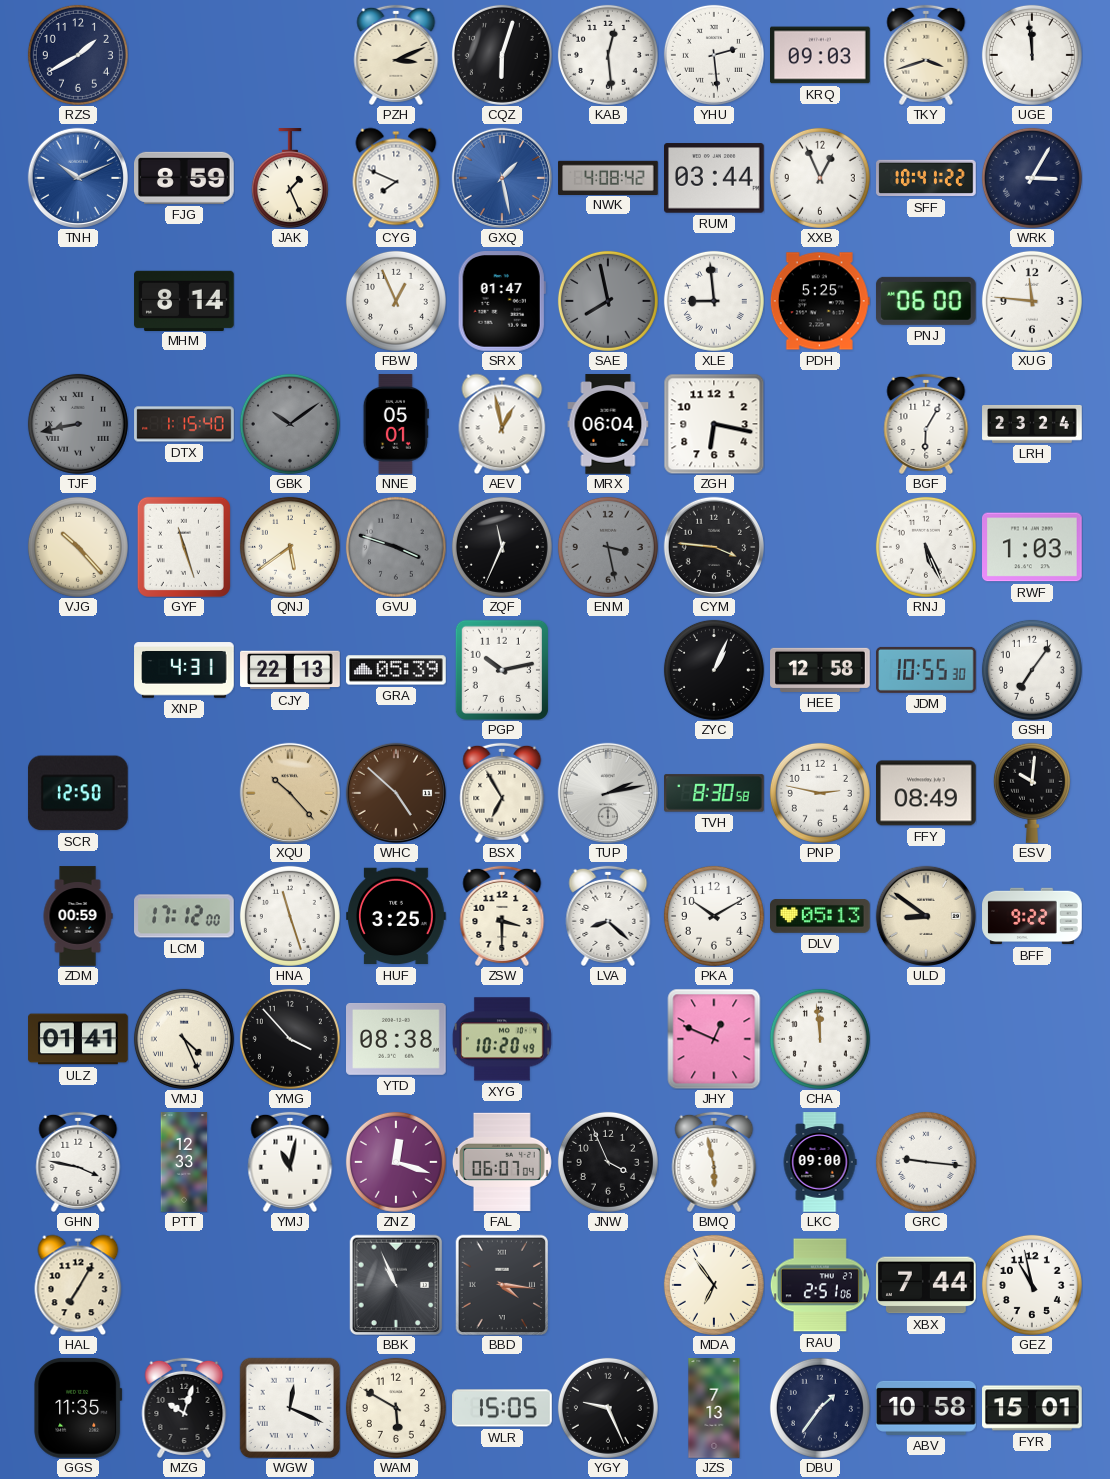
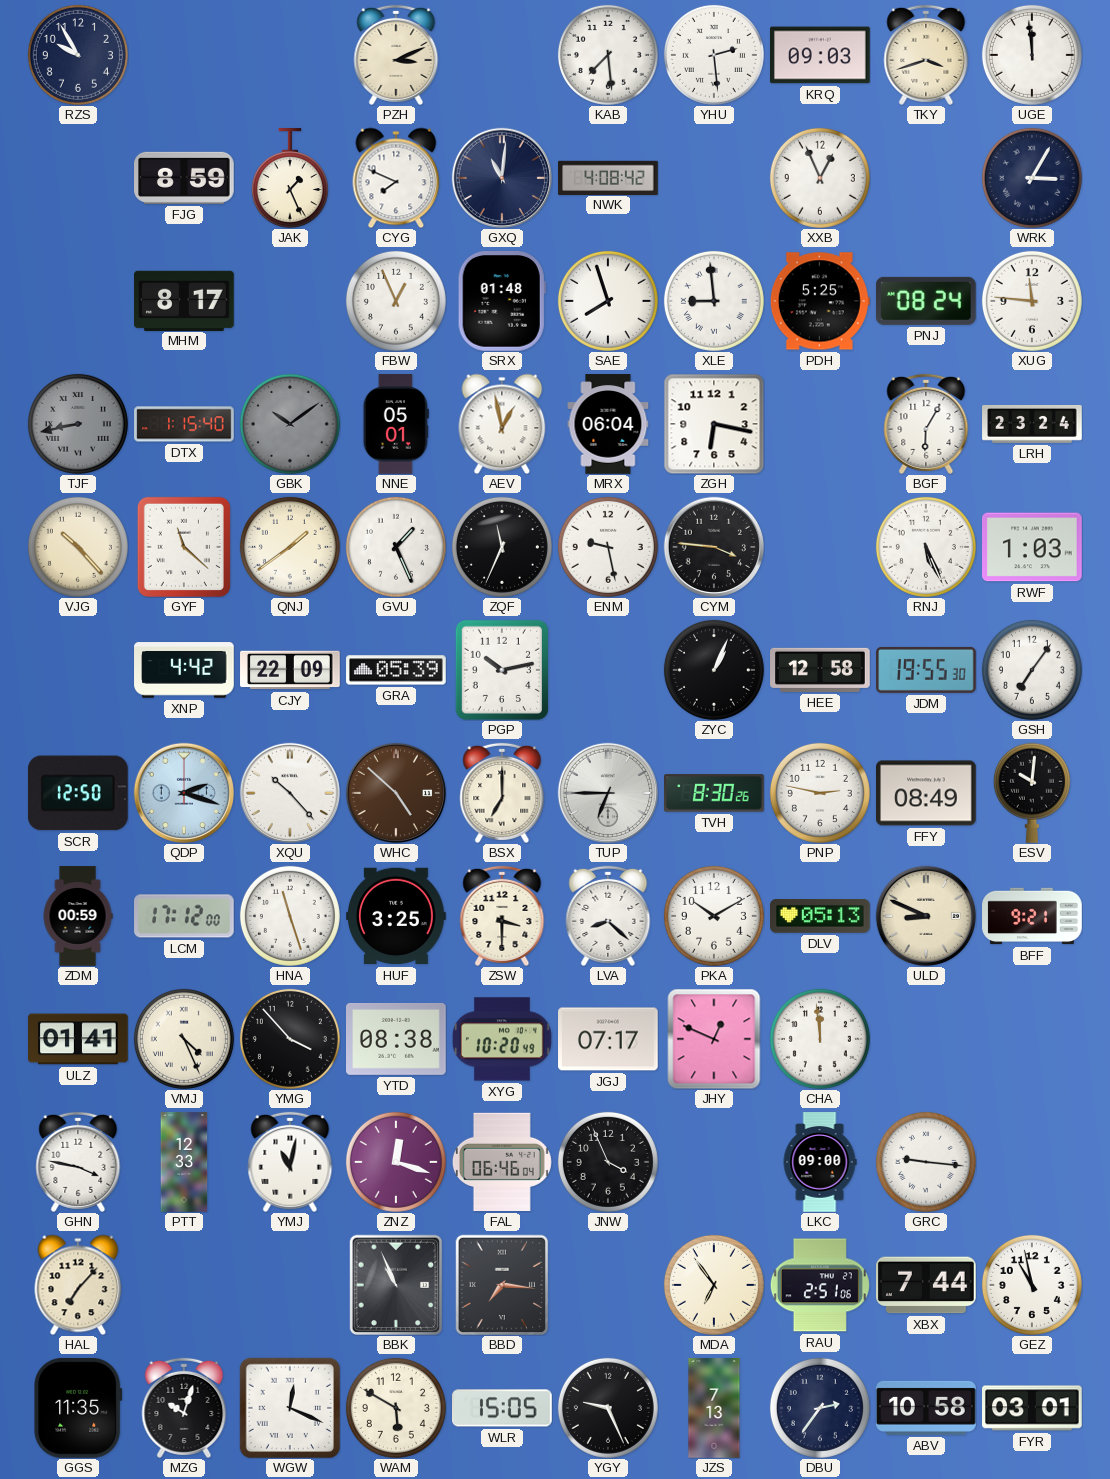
RZS: 1:40 -> 9:55
CQZ: 6:03 -> none
KAB: 12:29 -> 7:29
TNH: 10:11 -> none
GXQ: 1:28 -> 11:01
GXQ dial: blue -> navy
RUM: 03:44 -> none
SFF: 10:41 -> none
MHM: 8:14 -> 8:17
SRX: 01:47 -> 01:48
SAE: 7:58 -> 7:57
SAE dial: grey -> white
PNJ: 06:00 -> 08:24
GYF: 11:27 -> 11:22
QNJ: 5:39 -> 1:39
GVU: 3:48 -> 1:26
GVU dial: grey -> white
ENM: 3:28 -> 9:28
ENM dial: grey -> white
XNP: 4:31 -> 4:42
CJY: 22:13 -> 22:09
JDM: 10:55 -> 19:55
QDP: none -> 2:18
XQU dial: champagne -> white
BSX: 6:55 -> 7:00
TUP: 2:13 -> 6:45
TVH: 8:30:58 -> 8:30:26
ULD: 8:51 -> 8:49
BFF: 9:22 -> 9:21
JGJ: none -> 07:17
FAL: 06:07 -> 06:46
BMQ: 5:58 -> none
HAL: 7:05 -> 7:07
BBD: 4:16 -> 7:16
DBU: 1:36 -> 2:36
FYR: 15:01 -> 03:01
